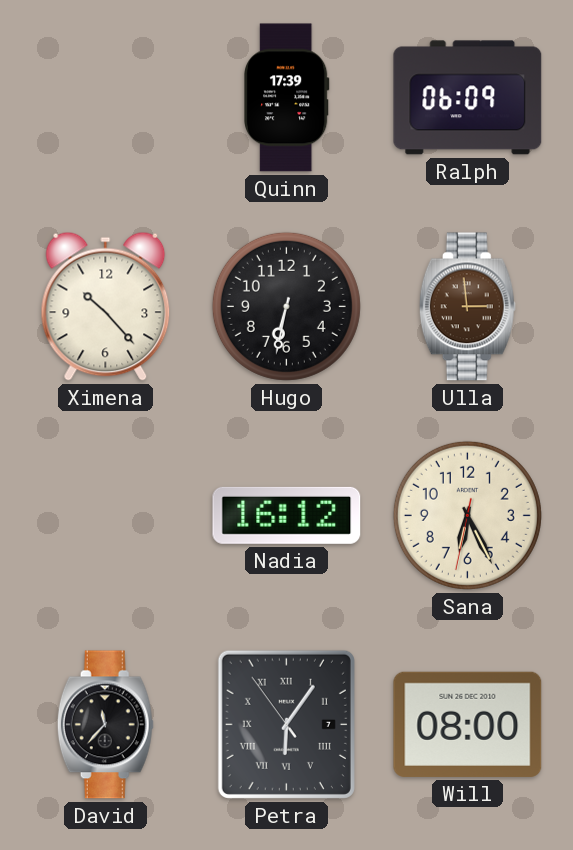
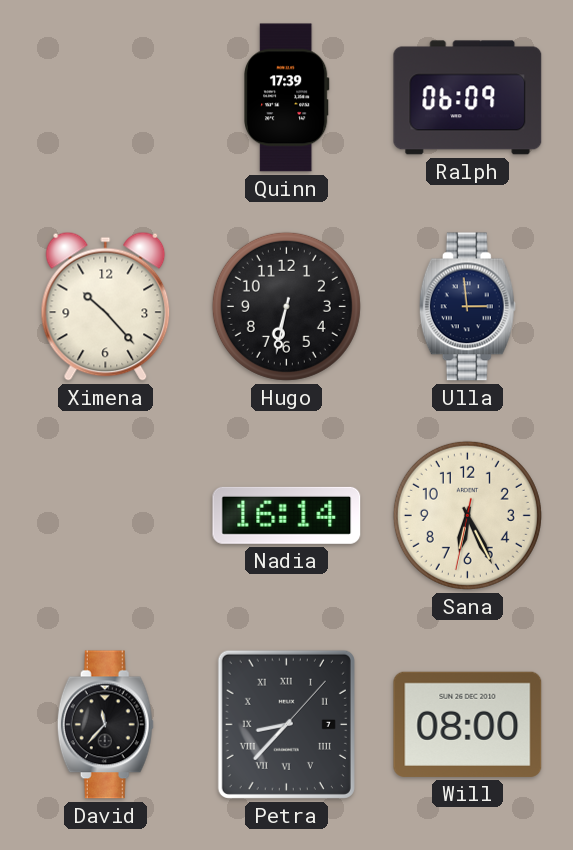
Ulla dial: brown -> navy
Nadia: 16:12 -> 16:14
Petra: 6:05 -> 8:37
